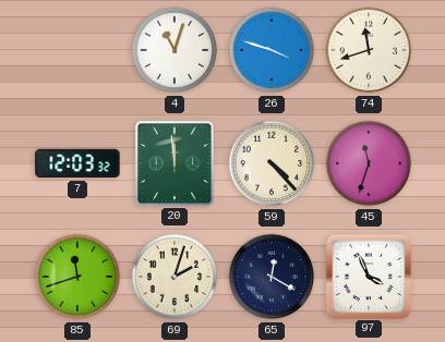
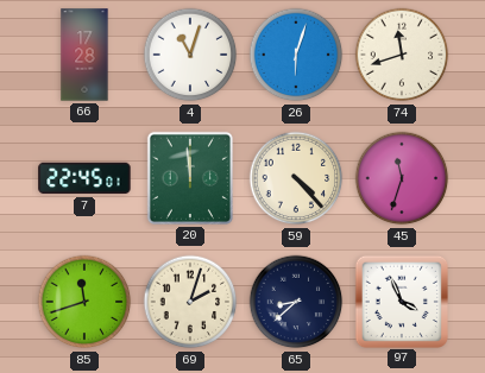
66: none -> 17:28
26: 3:48 -> 6:03
7: 12:03 -> 22:45
65: 12:20 -> 8:38
